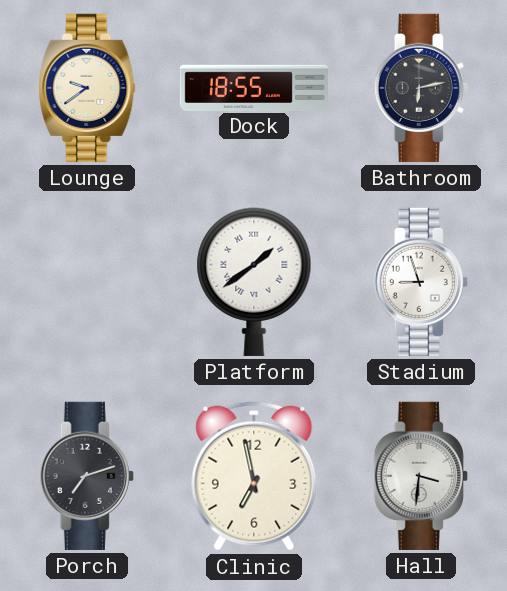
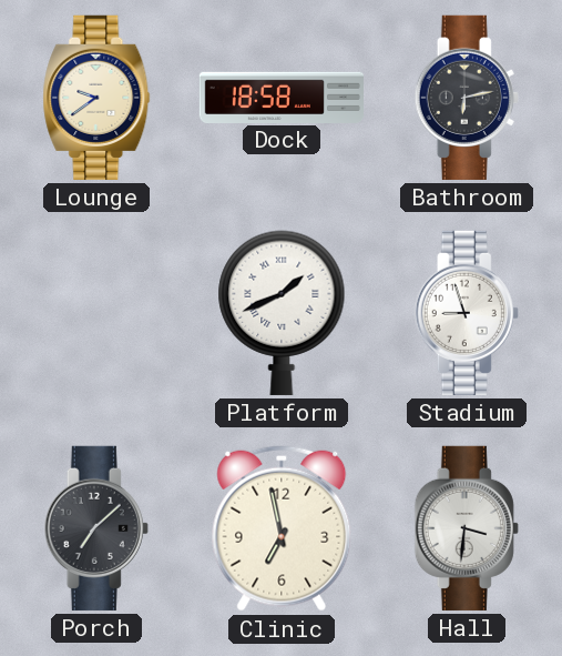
Dock: 18:55 -> 18:58
Platform: 1:39 -> 1:41
Porch: 7:12 -> 7:08
